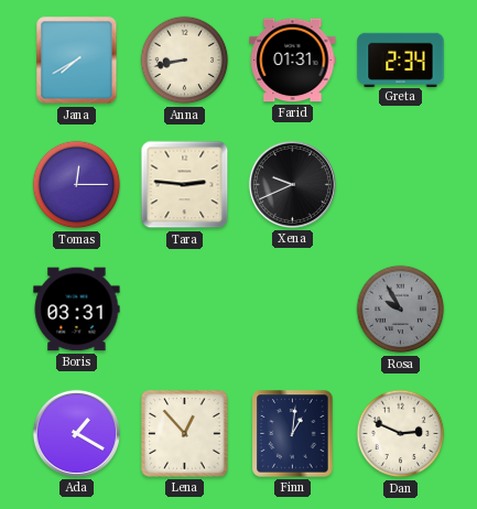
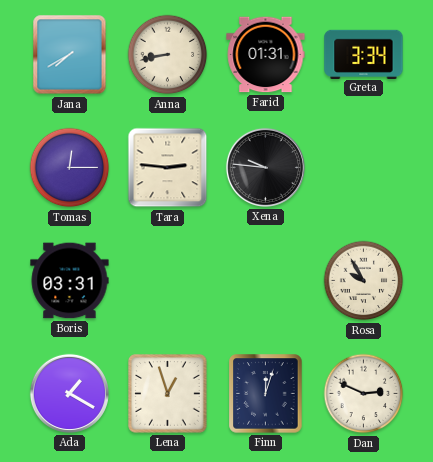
Greta: 2:34 -> 3:34
Xena: 9:41 -> 9:46
Rosa dial: grey -> cream
Lena: 12:53 -> 12:57
Finn: 1:01 -> 12:03
